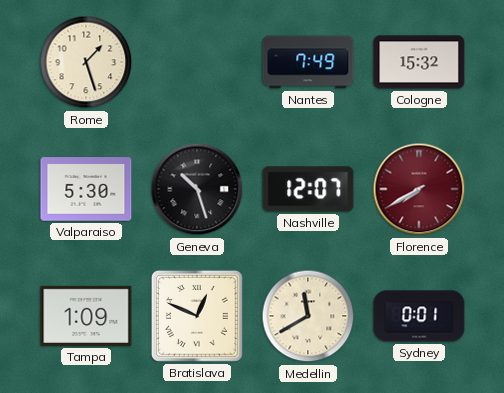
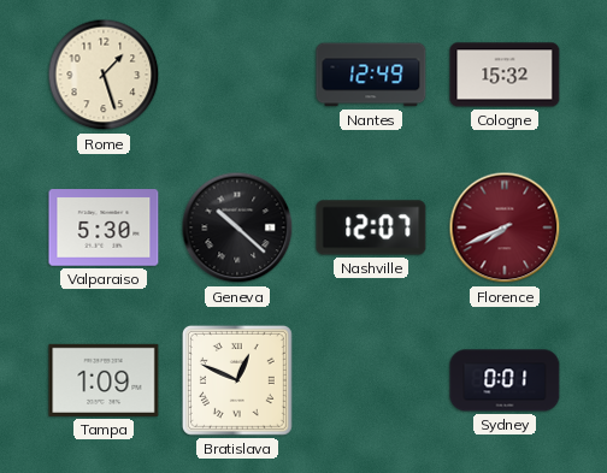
Nantes: 7:49 -> 12:49
Geneva: 10:27 -> 10:22
Florence: 7:40 -> 7:41
Medellin: 11:40 -> none
